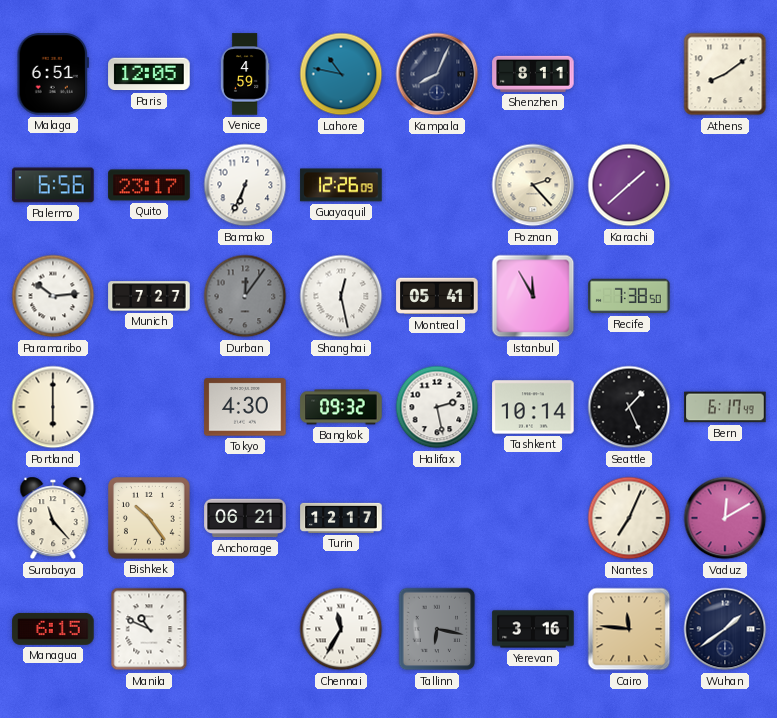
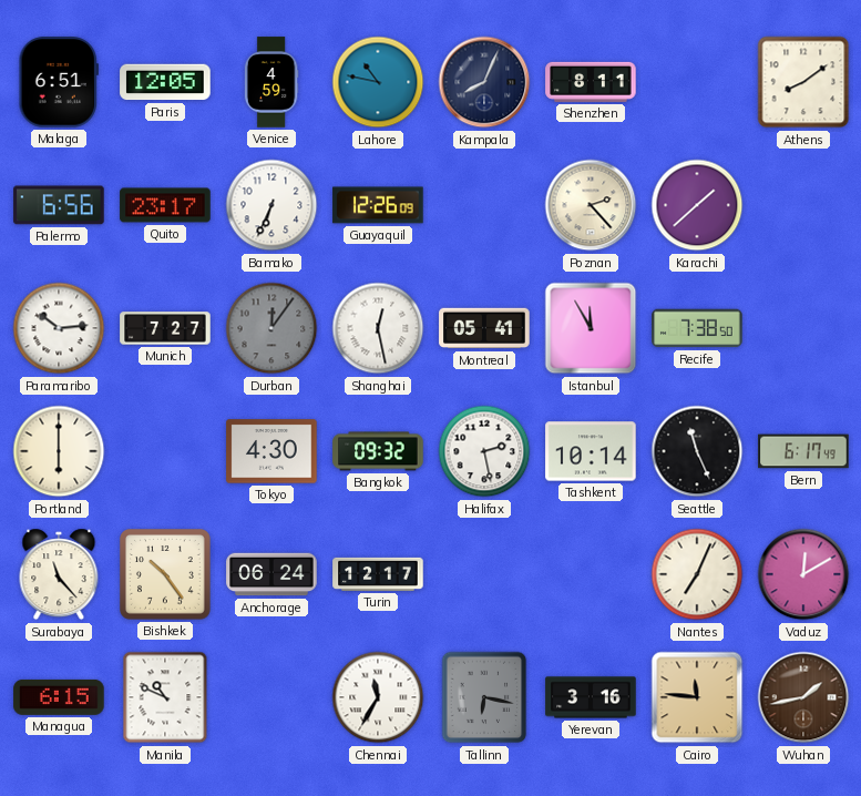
Seattle: 1:26 -> 11:26
Anchorage: 06:21 -> 06:24
Wuhan: 1:39 -> 1:43
Wuhan dial: navy -> brown
